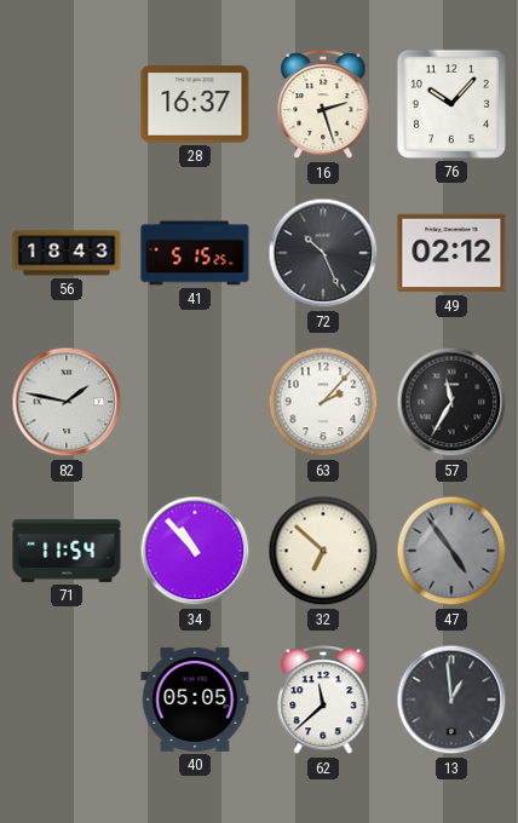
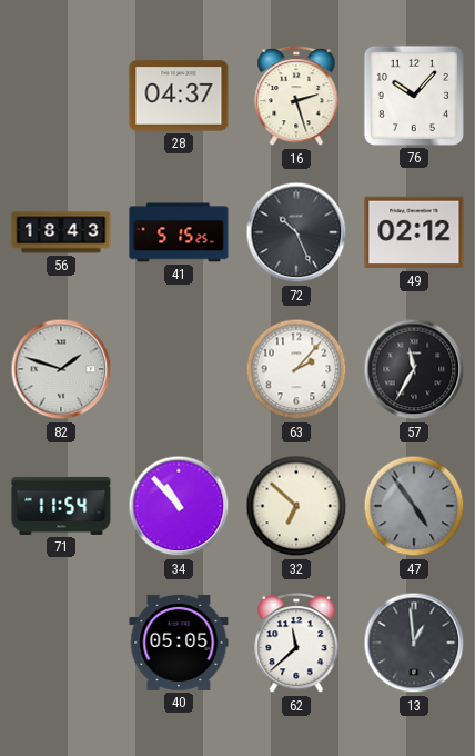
28: 16:37 -> 04:37
82: 1:47 -> 1:48
